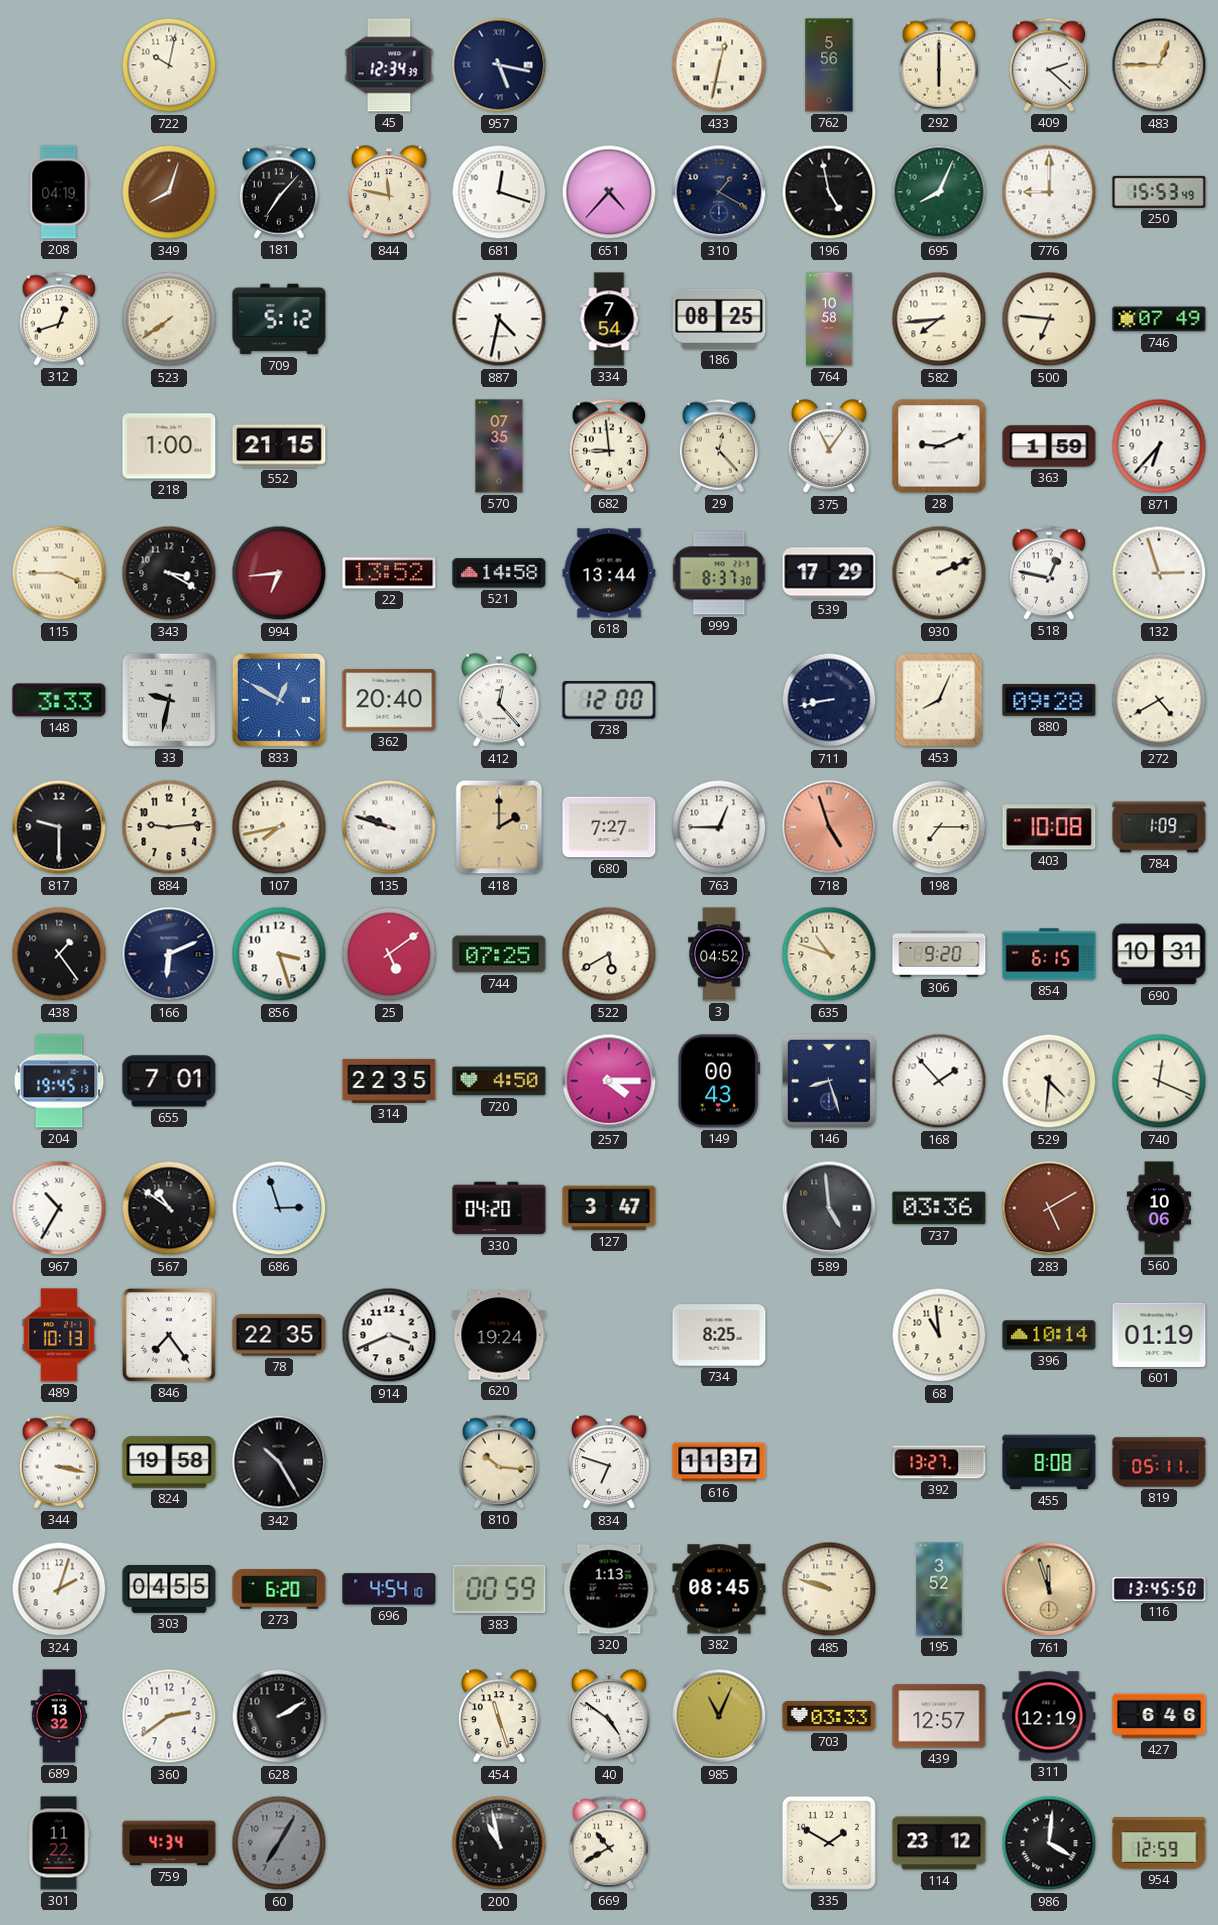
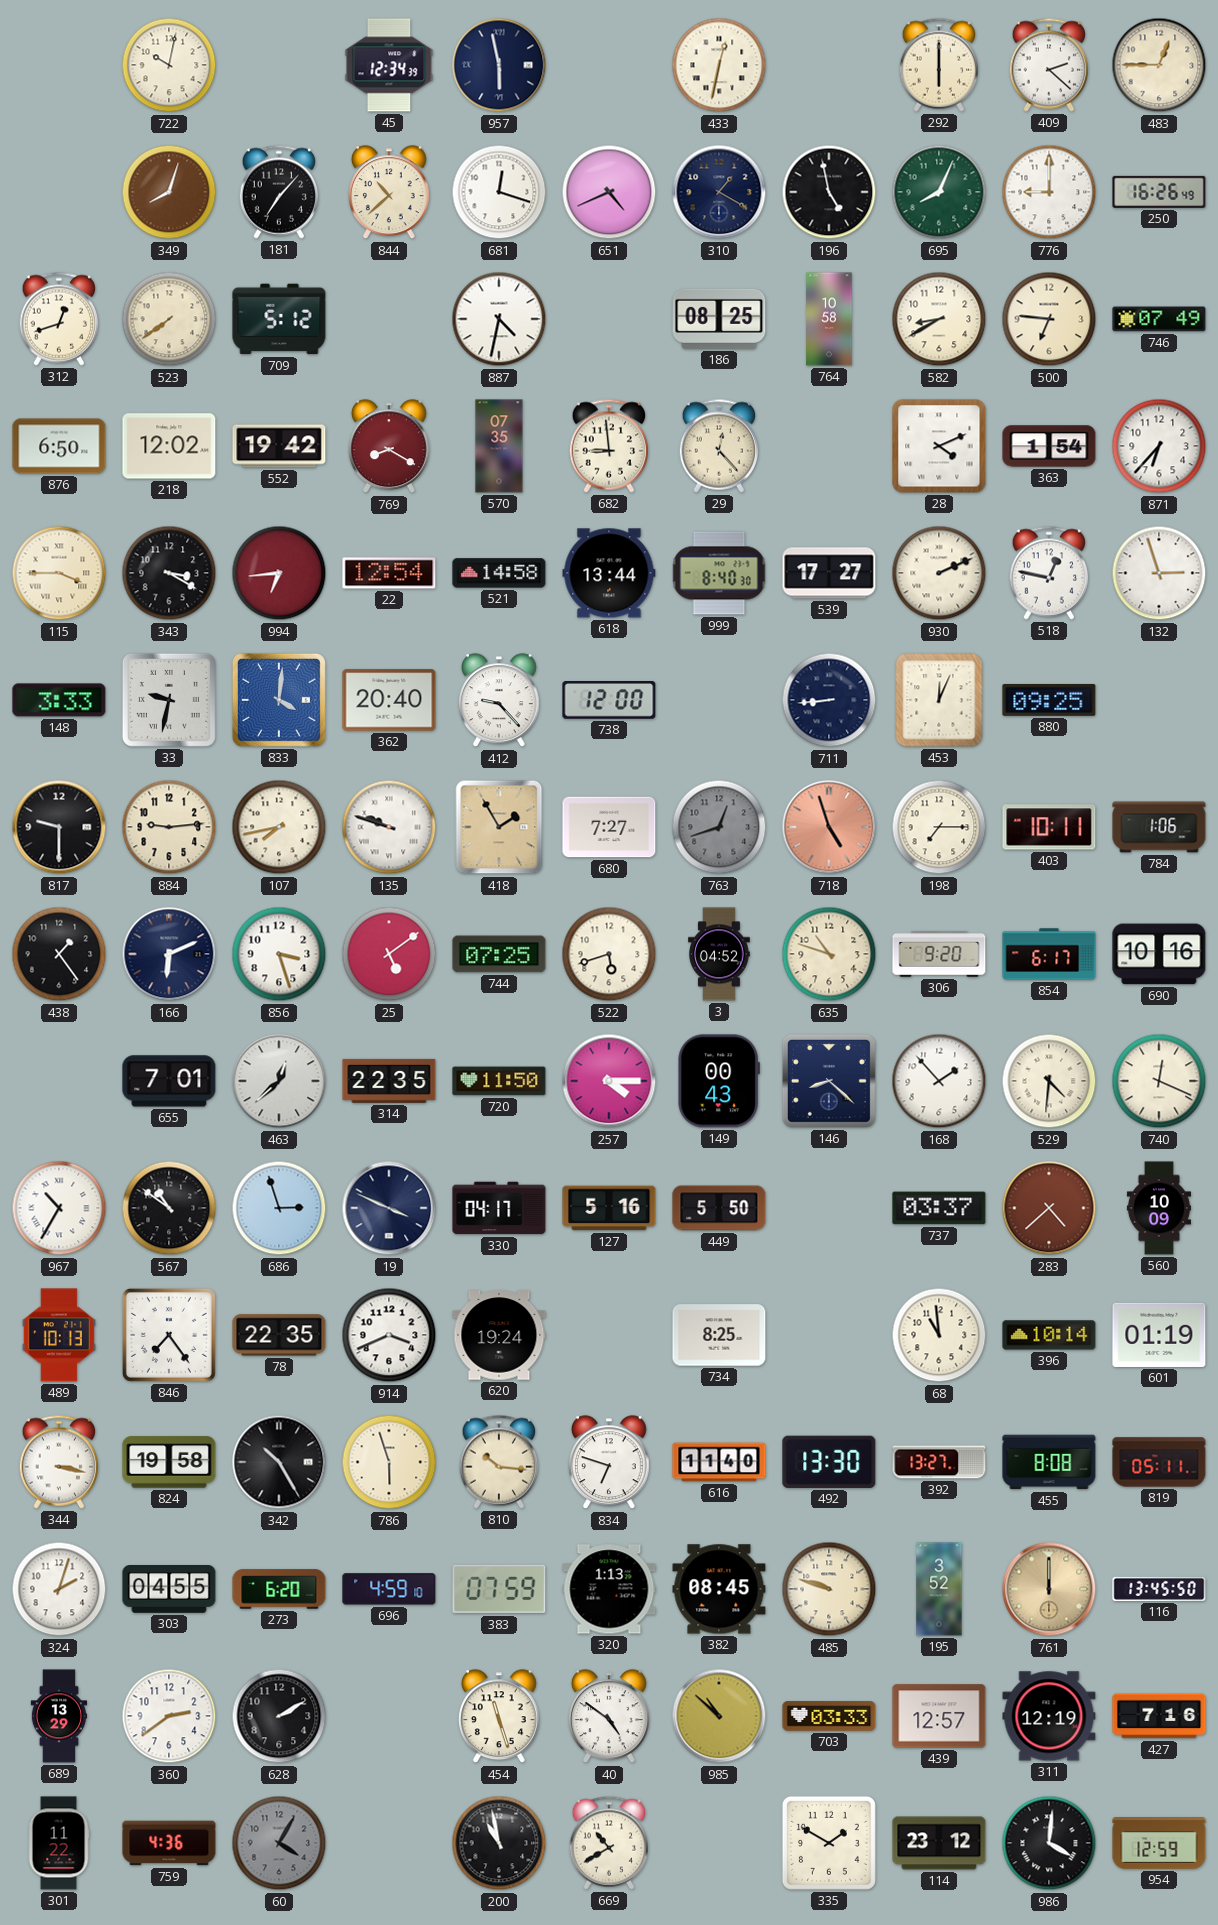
957: 5:17 -> 5:58
762: 5:56 -> none
208: 04:19 -> none
844: 11:47 -> 10:38
651: 4:37 -> 4:41
250: 15:53 -> 16:26
334: 7:54 -> none
582: 7:44 -> 8:40
876: none -> 6:50
218: 1:00 -> 12:02
552: 21:15 -> 19:42
769: none -> 8:20
375: 11:06 -> none
28: 9:11 -> 4:11
363: 1:59 -> 1:54
22: 13:52 -> 12:54
999: 8:37 -> 8:40
539: 17:29 -> 17:27
833: 12:50 -> 4:01
412: 12:23 -> 9:23
711: 8:43 -> 8:44
453: 8:04 -> 12:04
880: 09:28 -> 09:25
272: 4:40 -> none
418: 2:00 -> 1:55
763: 12:45 -> 12:42
763 dial: white -> grey
403: 10:08 -> 10:11
784: 1:09 -> 1:06
522: 5:40 -> 5:42
854: 6:15 -> 6:17
690: 10:31 -> 10:16
204: 19:45 -> none
463: none -> 12:38
720: 4:50 -> 11:50
146: 8:27 -> 8:22
19: none -> 3:49
330: 04:20 -> 04:17
127: 3:47 -> 5:16
449: none -> 5:50
589: 4:59 -> none
737: 03:36 -> 03:37
283: 5:10 -> 4:38
560: 10:06 -> 10:09
786: none -> 5:57
616: 11:37 -> 11:40
492: none -> 13:30
696: 4:54 -> 4:59
383: 00:59 -> 07:59
761: 11:57 -> 12:00
689: 13:32 -> 13:29
985: 11:04 -> 10:52
427: 6:46 -> 7:16
759: 4:34 -> 4:36
60: 7:05 -> 4:05
